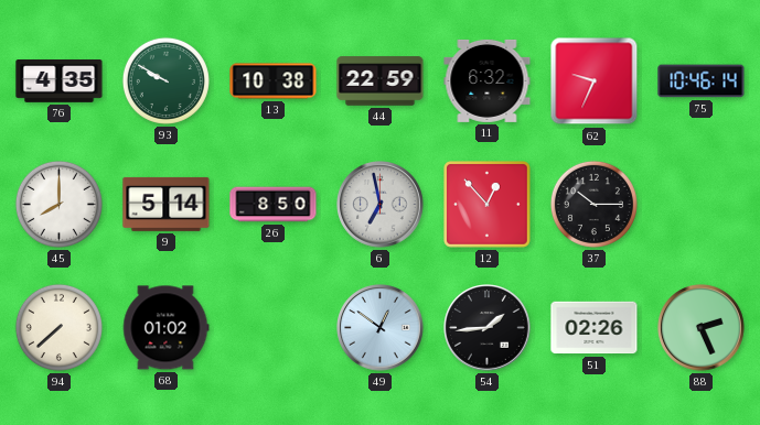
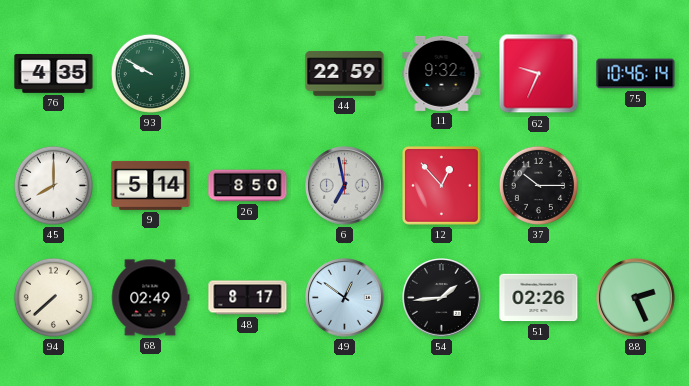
13: 10:38 -> none
11: 6:32 -> 9:32
68: 01:02 -> 02:49
48: none -> 8:17
